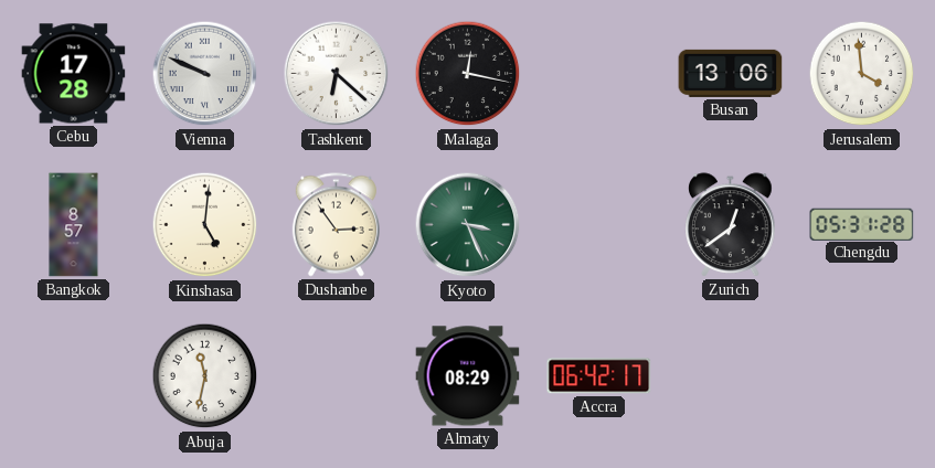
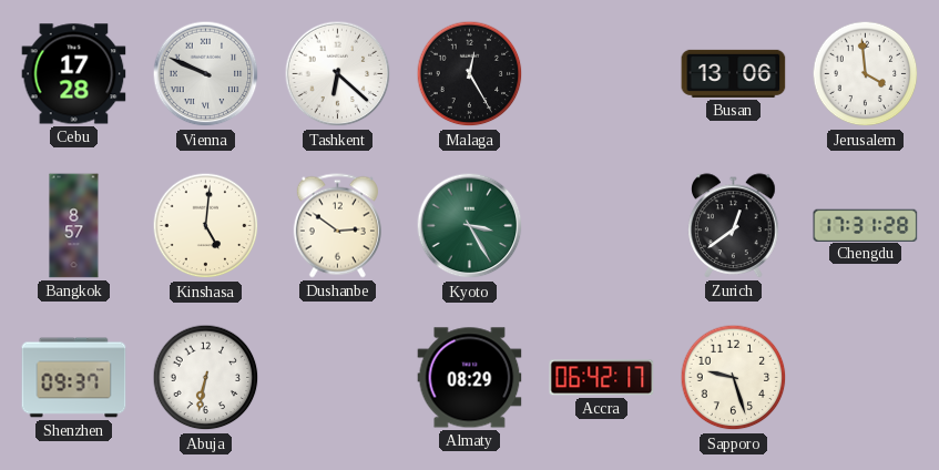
Malaga: 12:17 -> 12:25
Dushanbe: 2:54 -> 2:51
Kyoto: 3:26 -> 3:25
Chengdu: 05:31 -> 17:31
Shenzhen: none -> 09:37
Abuja: 11:32 -> 6:32
Sapporo: none -> 9:27
